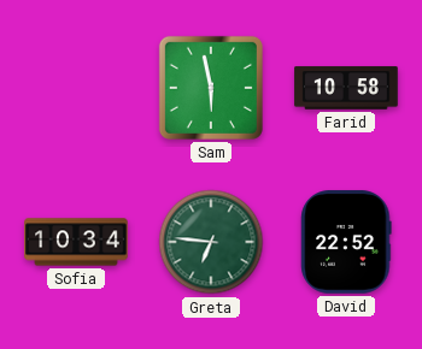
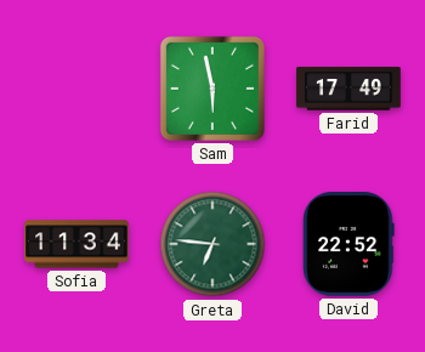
Farid: 10:58 -> 17:49
Sofia: 10:34 -> 11:34
